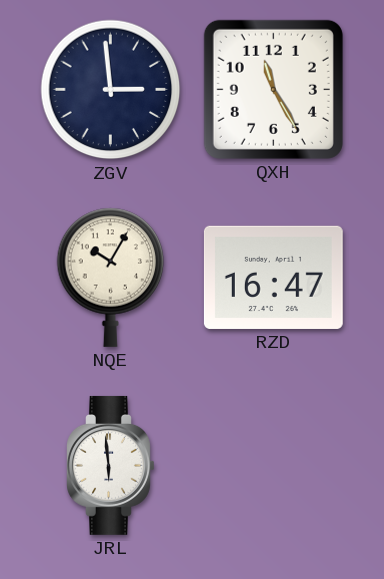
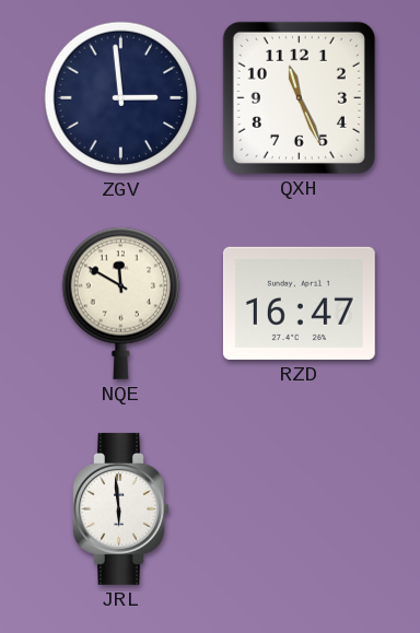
QXH: 11:25 -> 11:26
NQE: 10:05 -> 11:50
